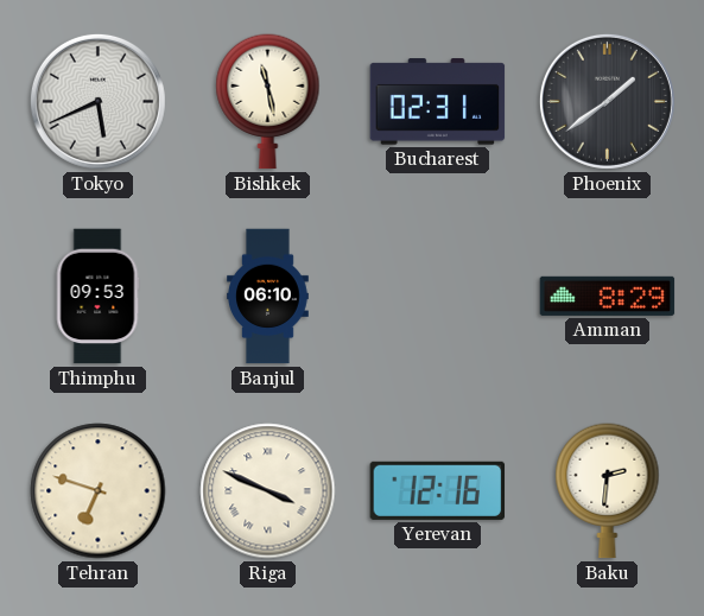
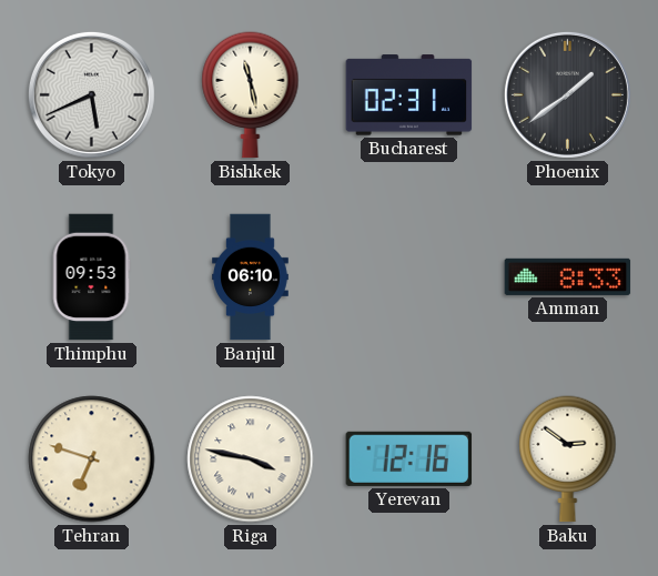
Amman: 8:29 -> 8:33
Riga: 3:49 -> 3:47
Baku: 2:31 -> 2:51
